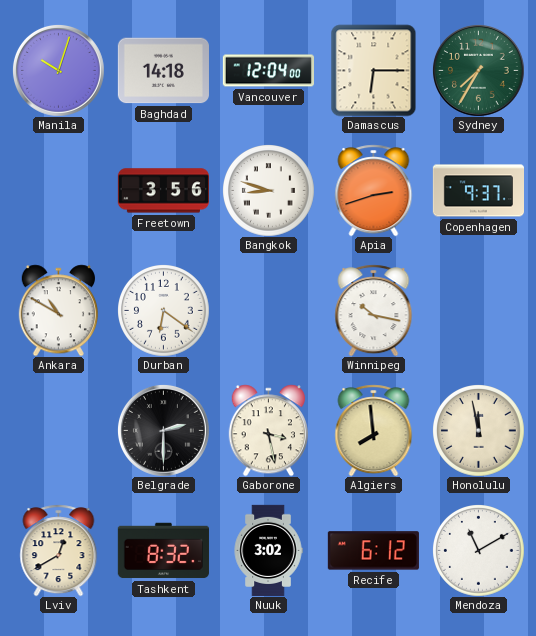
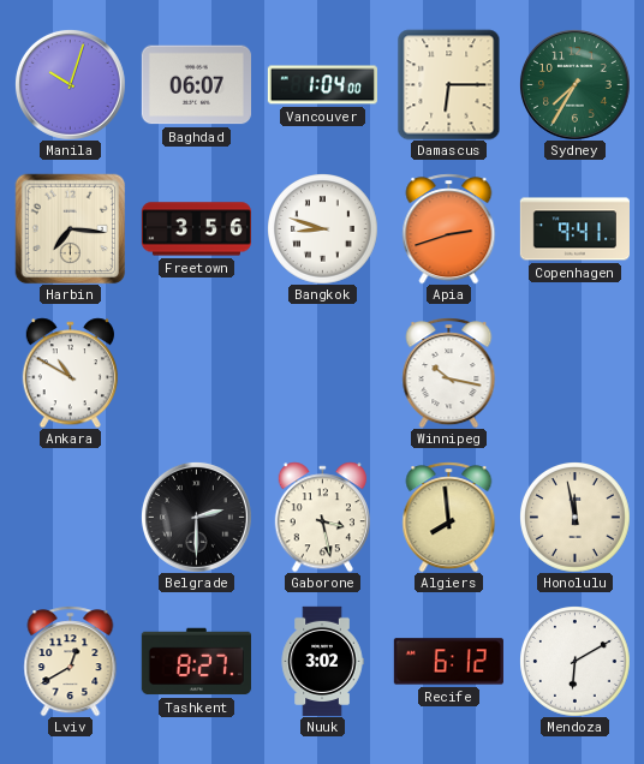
Baghdad: 14:18 -> 06:07
Vancouver: 12:04 -> 1:04
Harbin: none -> 7:16
Copenhagen: 9:37 -> 9:41
Durban: 6:21 -> none
Tashkent: 8:32 -> 8:27
Mendoza: 11:10 -> 6:10
